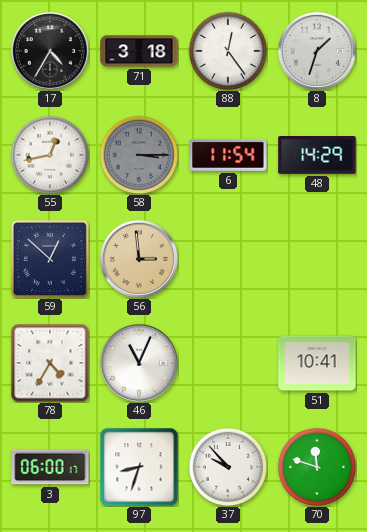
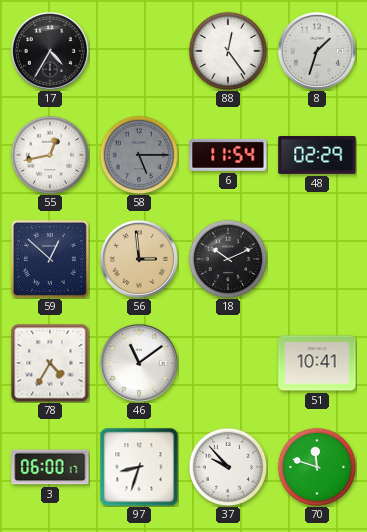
71: 3:18 -> none
58: 3:15 -> 5:15
48: 14:29 -> 02:29
18: none -> 10:11
46: 11:04 -> 11:09
